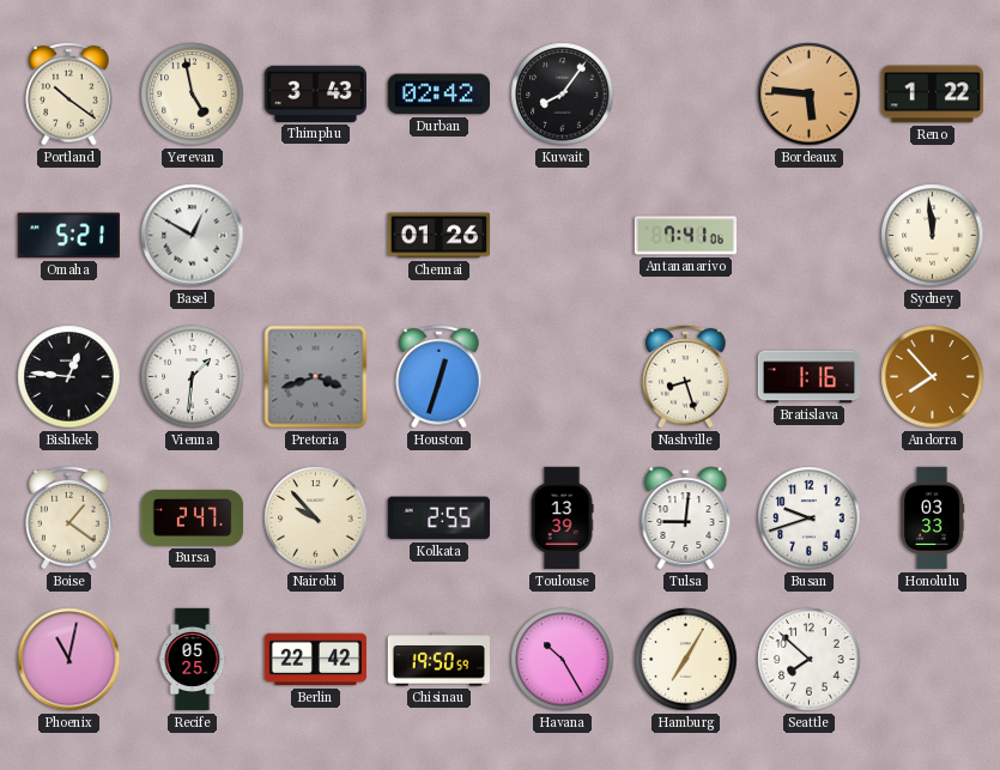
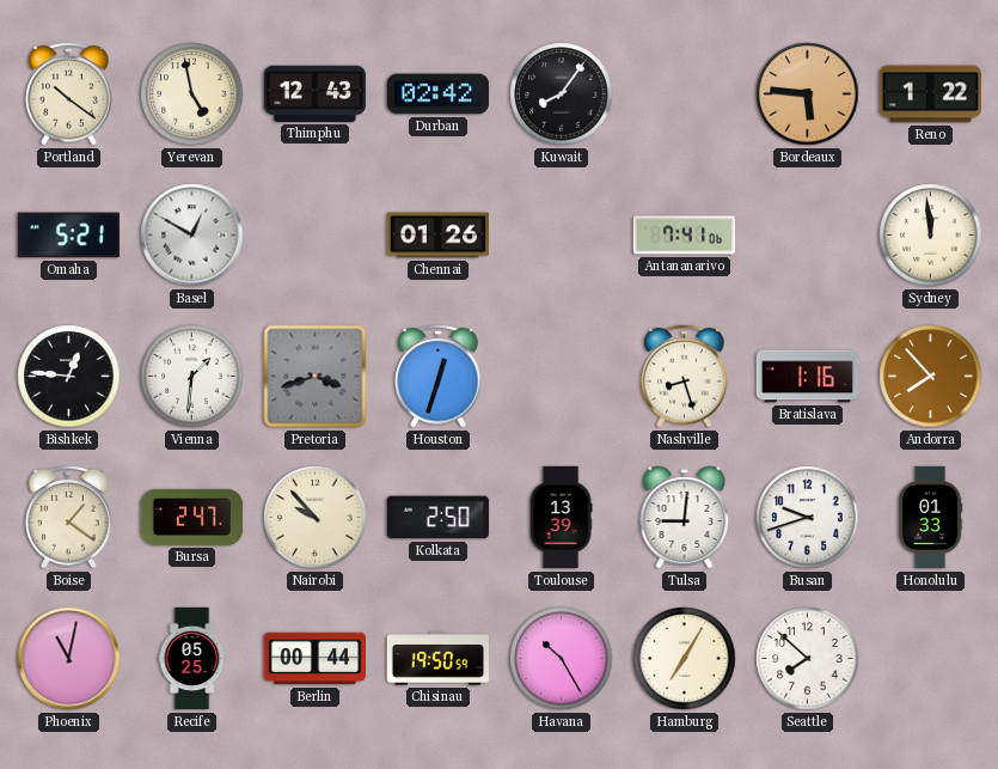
Thimphu: 3:43 -> 12:43
Kolkata: 2:55 -> 2:50
Honolulu: 03:33 -> 01:33
Berlin: 22:42 -> 00:44
